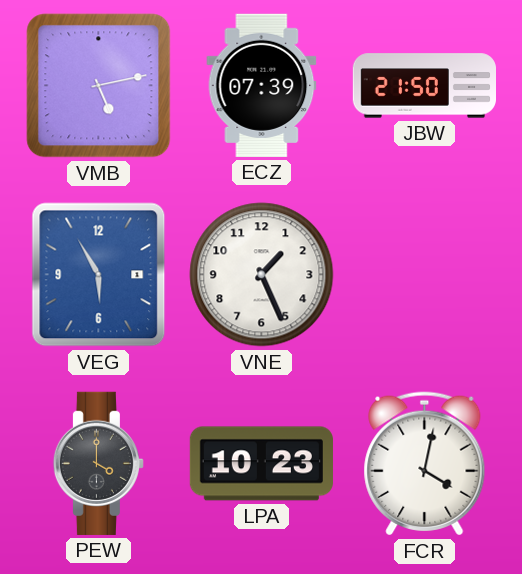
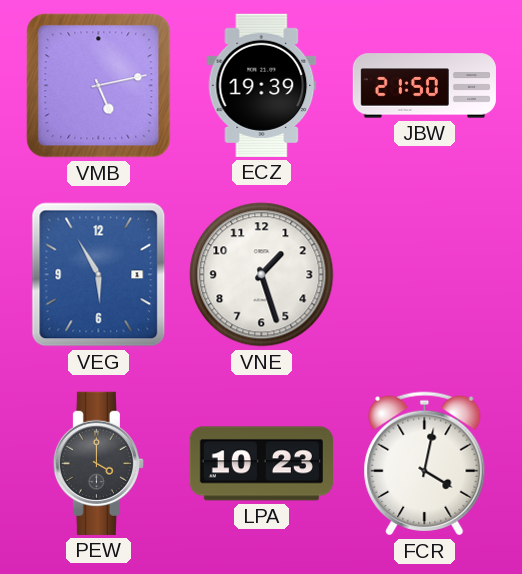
ECZ: 07:39 -> 19:39
VNE: 1:26 -> 1:27
